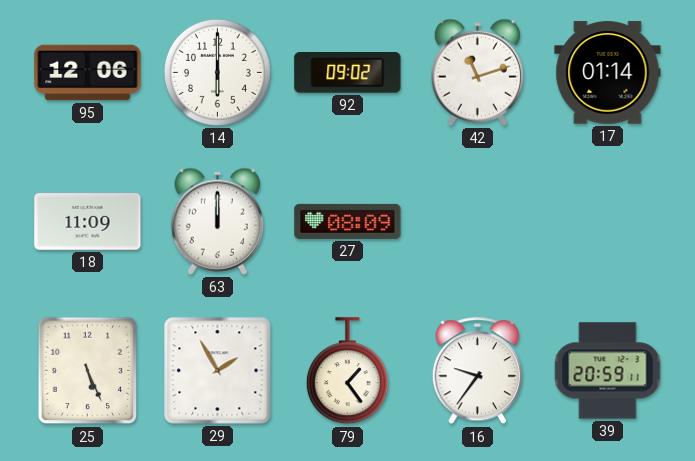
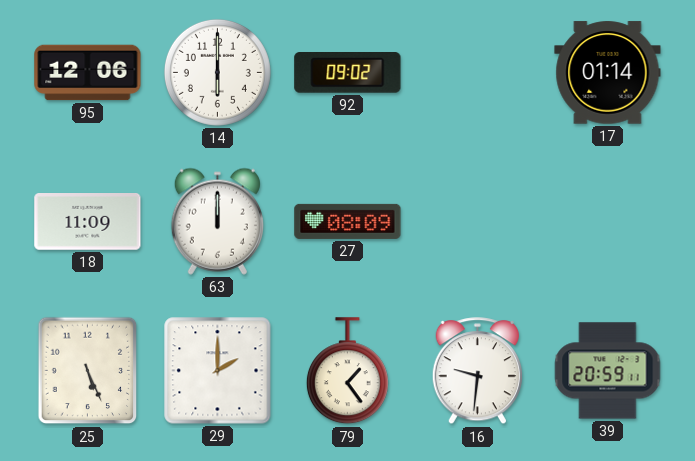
42: 11:12 -> none
29: 1:55 -> 2:00
16: 9:36 -> 9:31
